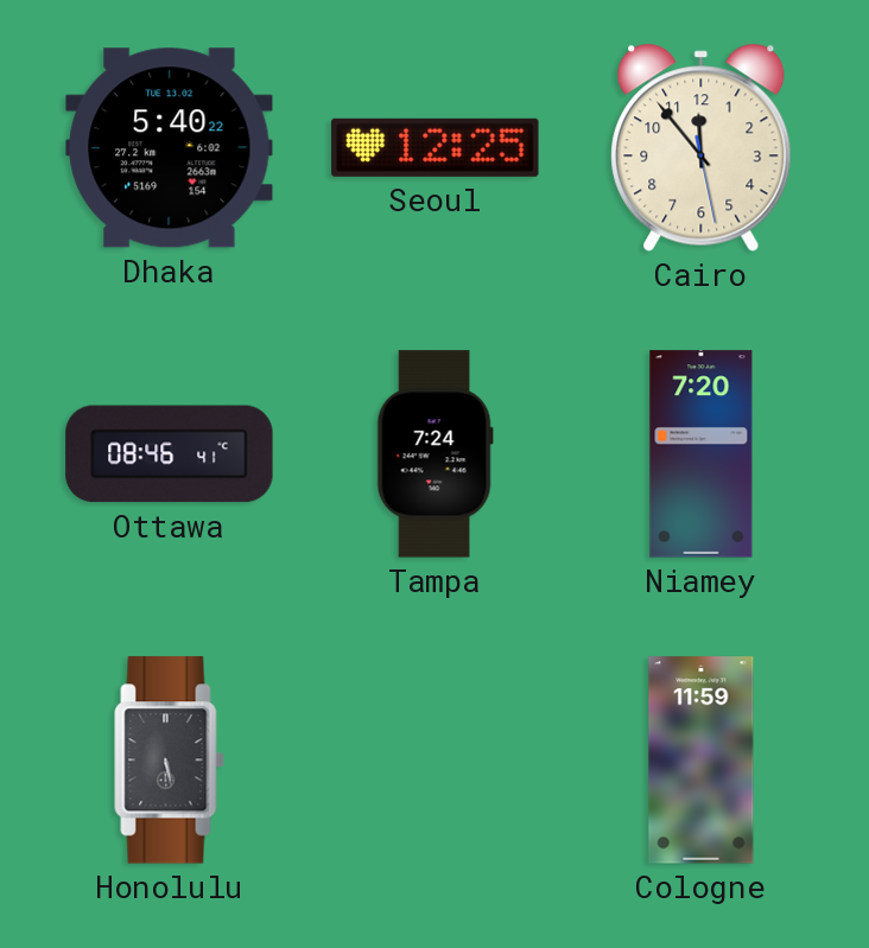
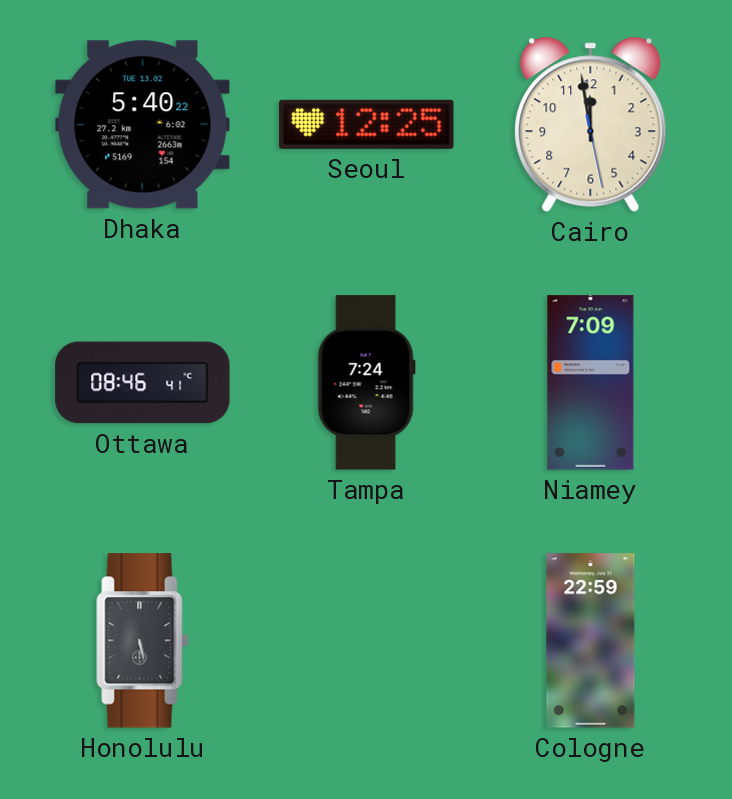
Cairo: 11:53 -> 11:58
Niamey: 7:20 -> 7:09
Cologne: 11:59 -> 22:59
